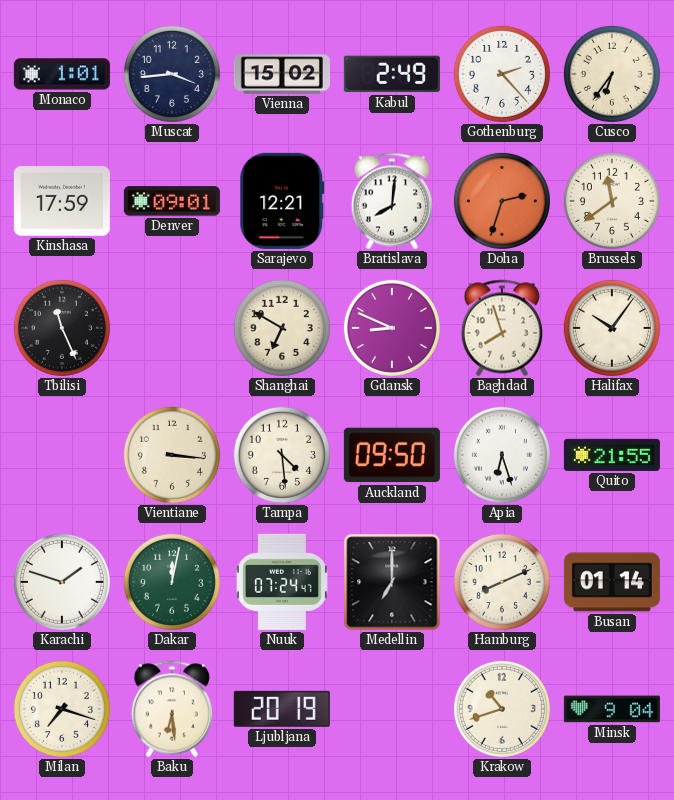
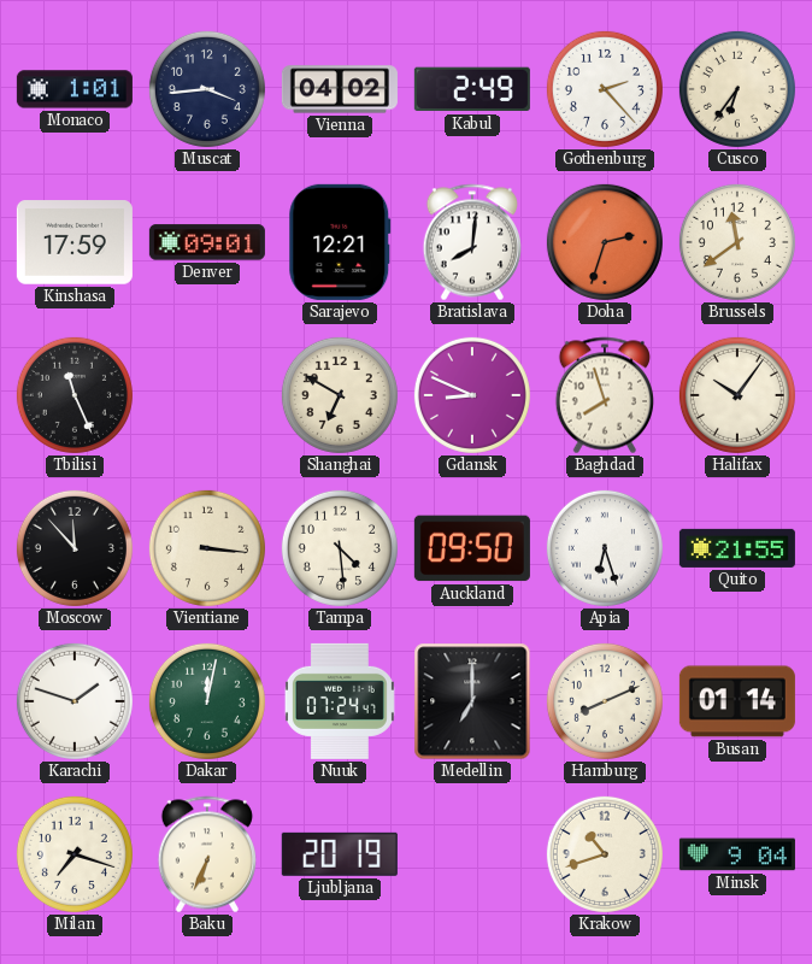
Vienna: 15:02 -> 04:02
Moscow: none -> 11:53
Baku: 6:29 -> 6:34
